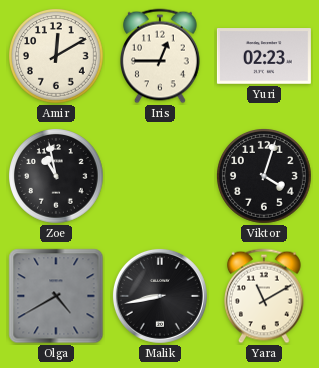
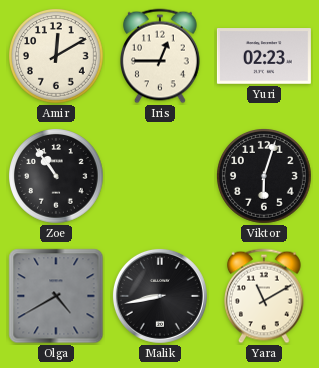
Zoe: 10:58 -> 10:54
Viktor: 4:03 -> 6:03
